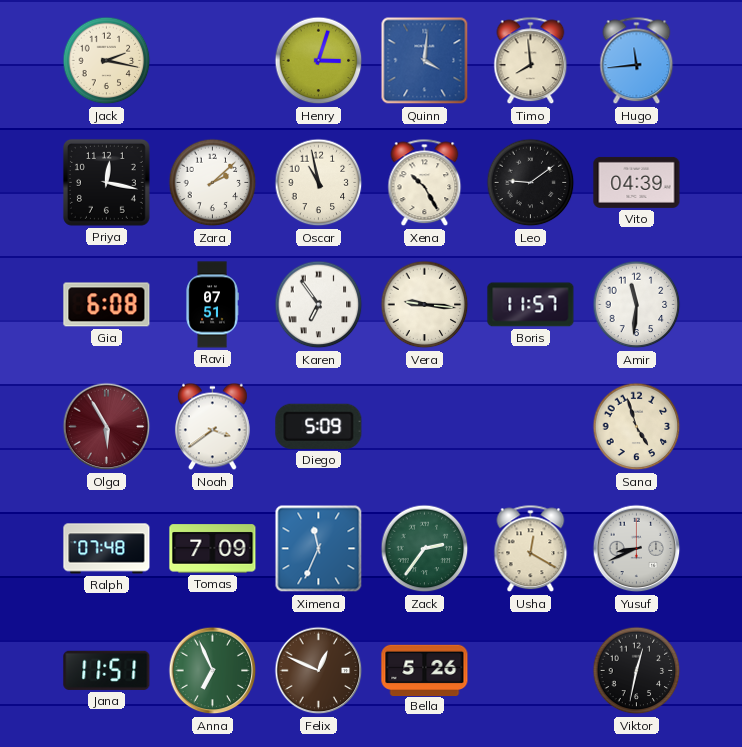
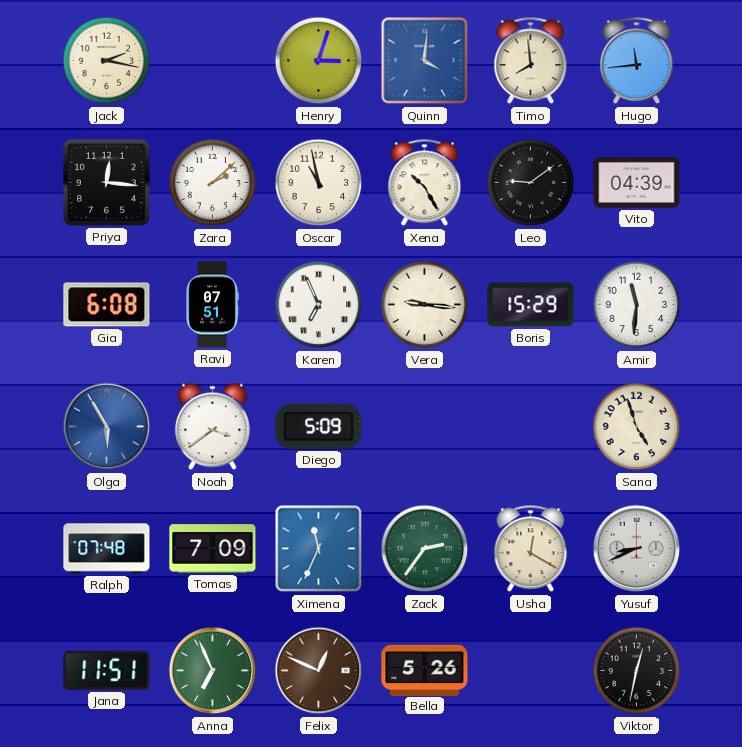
Priya: 12:17 -> 12:16
Karen: 6:54 -> 6:56
Boris: 11:57 -> 15:29
Olga dial: burgundy -> blue
